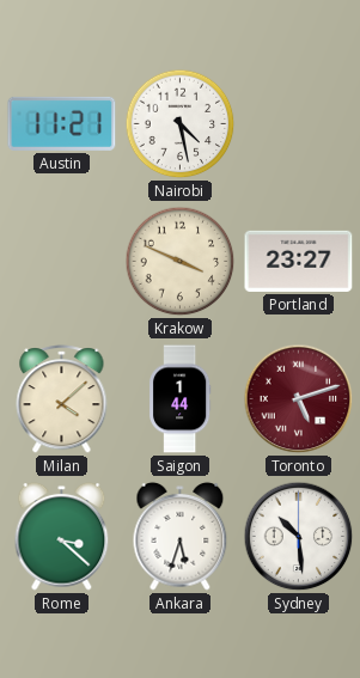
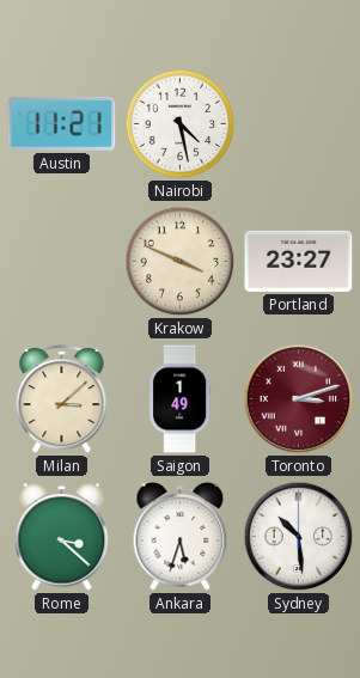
Milan: 4:08 -> 3:08
Saigon: 1:44 -> 1:49
Toronto: 5:12 -> 3:12
